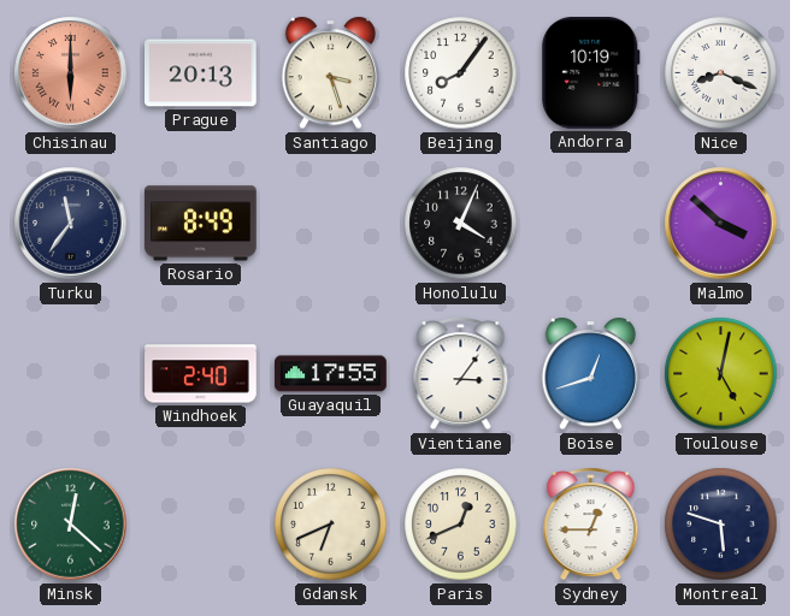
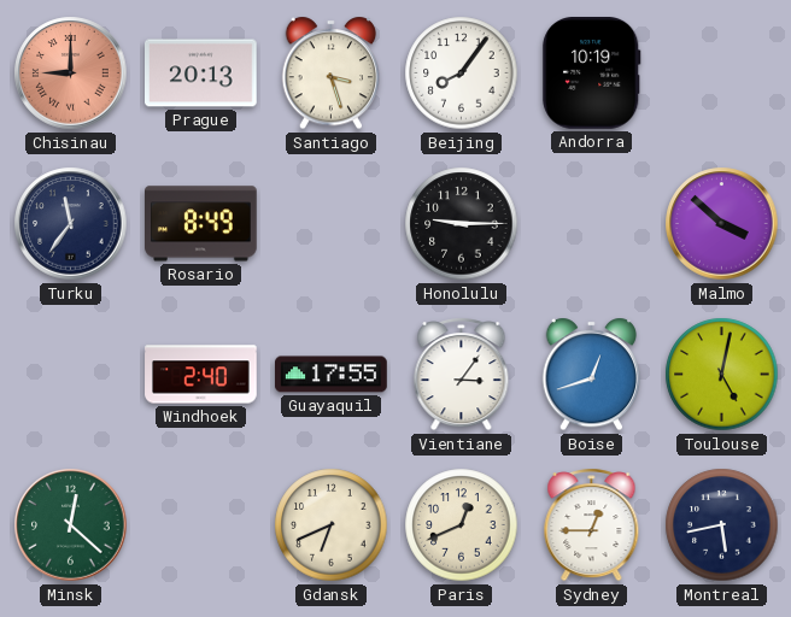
Chisinau: 6:00 -> 9:00
Nice: 8:19 -> none
Honolulu: 4:04 -> 9:15
Montreal: 5:48 -> 5:43
